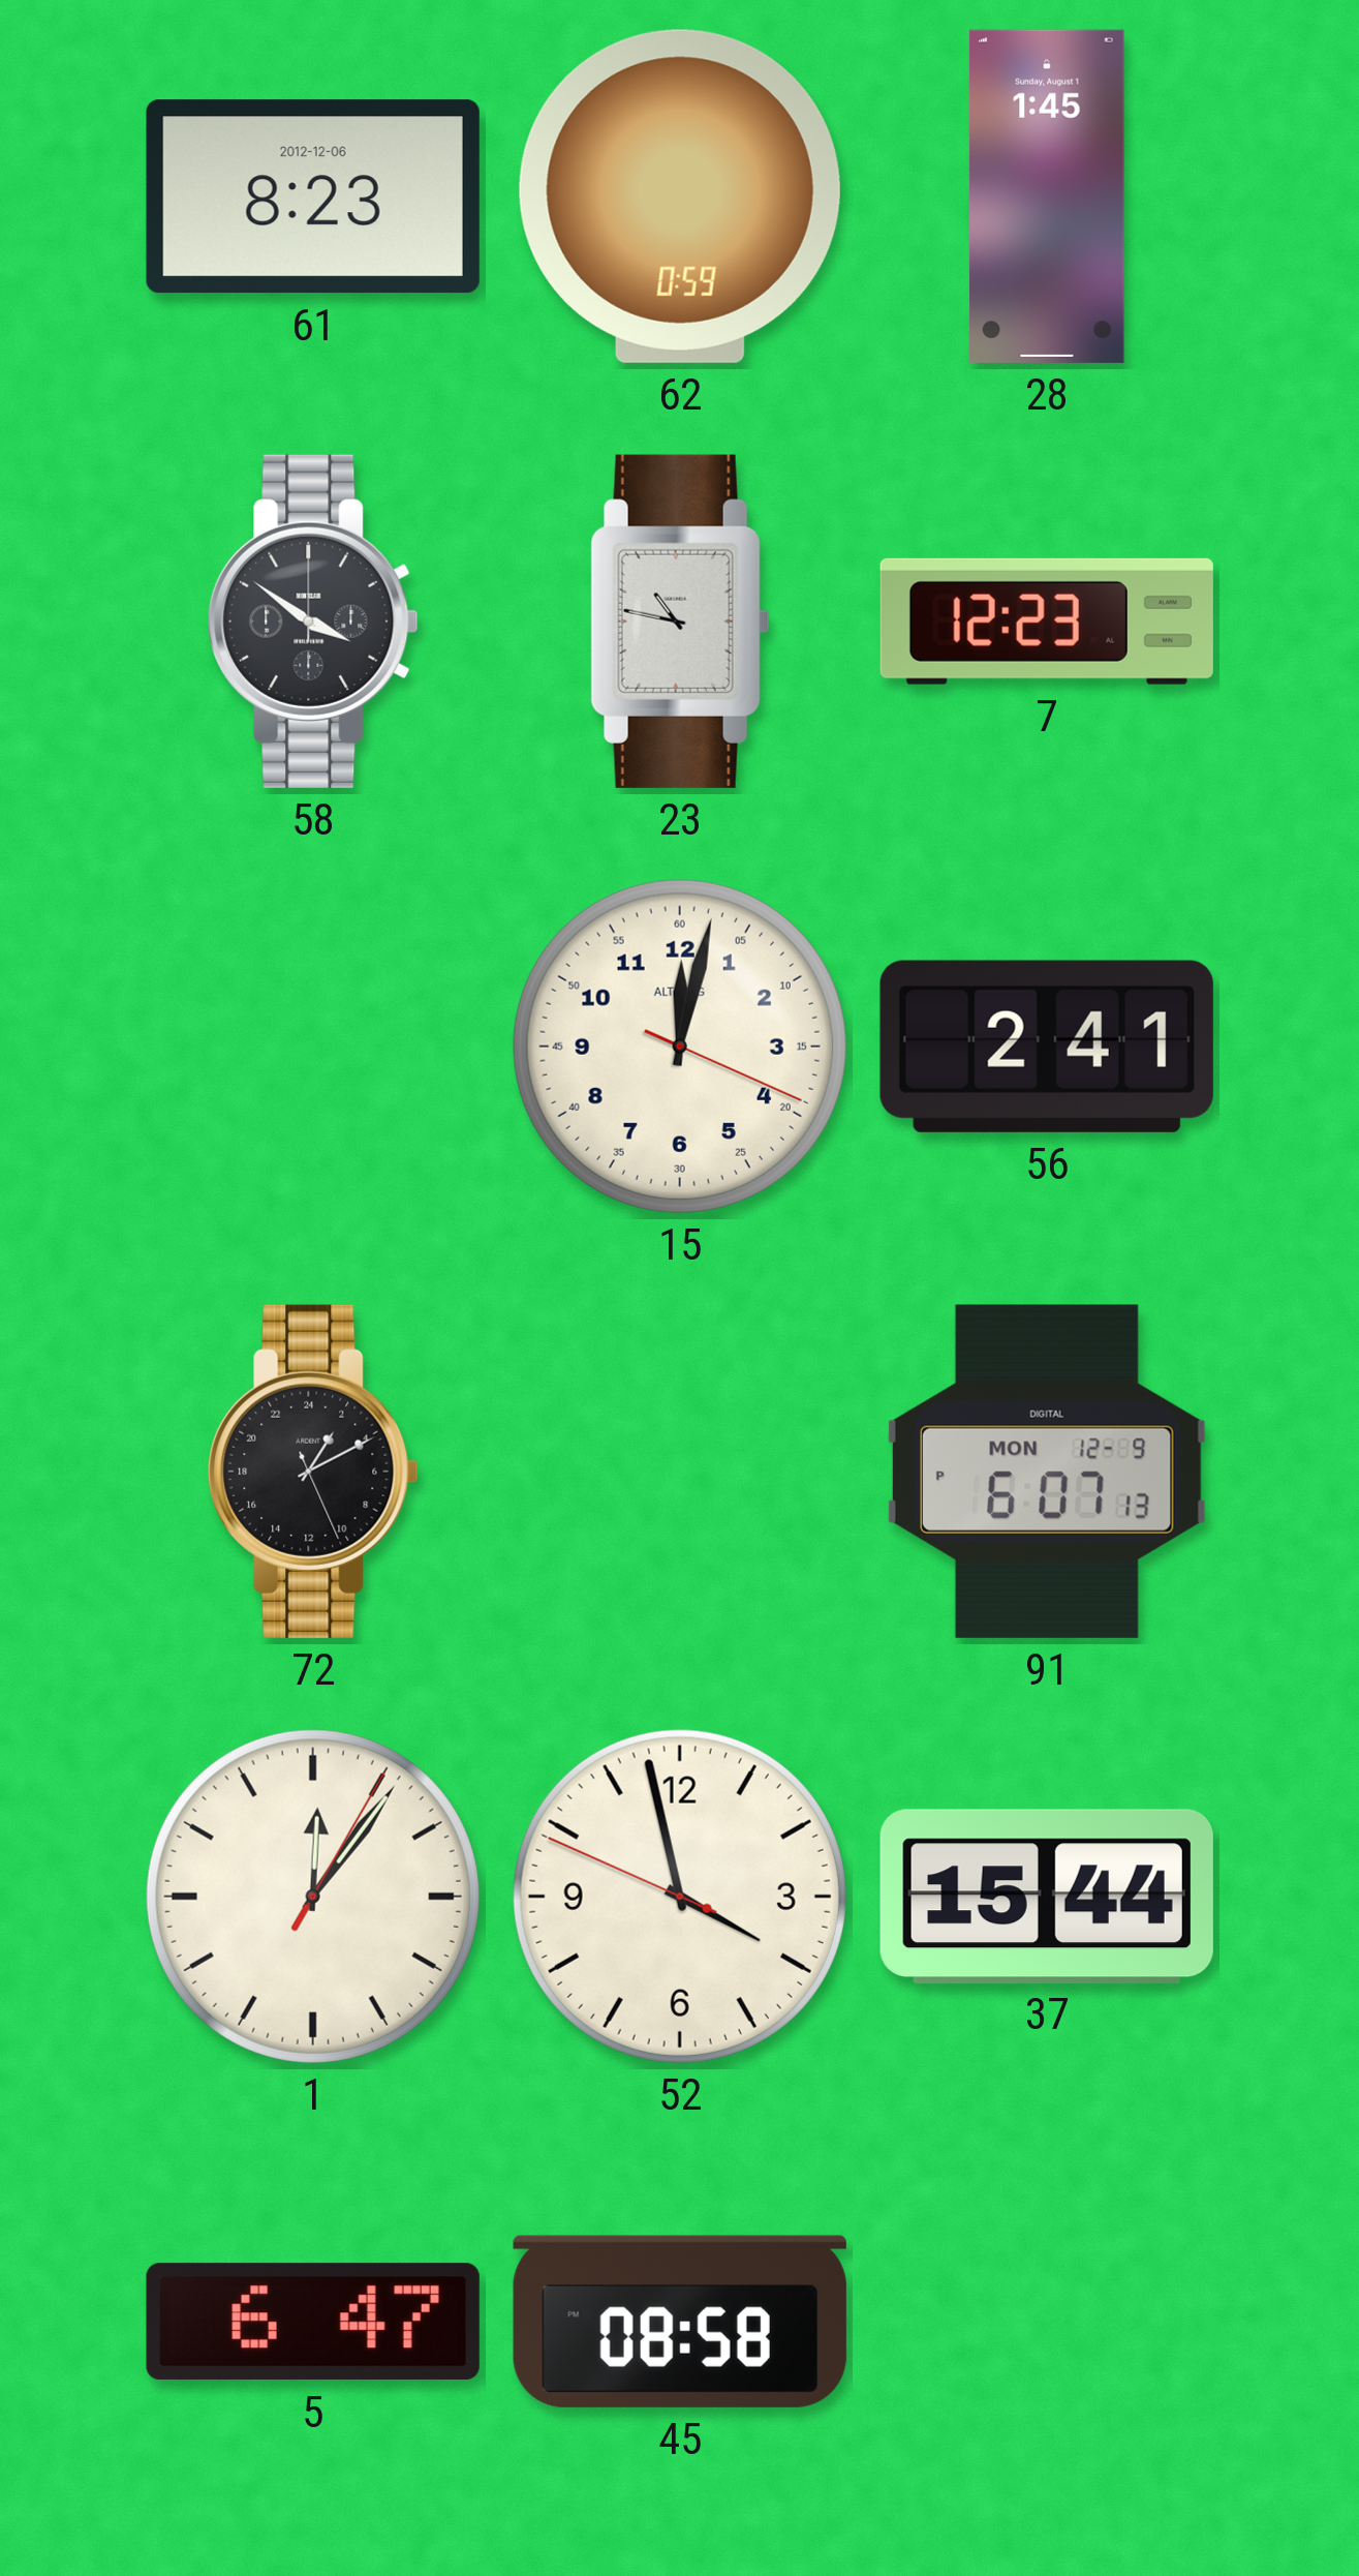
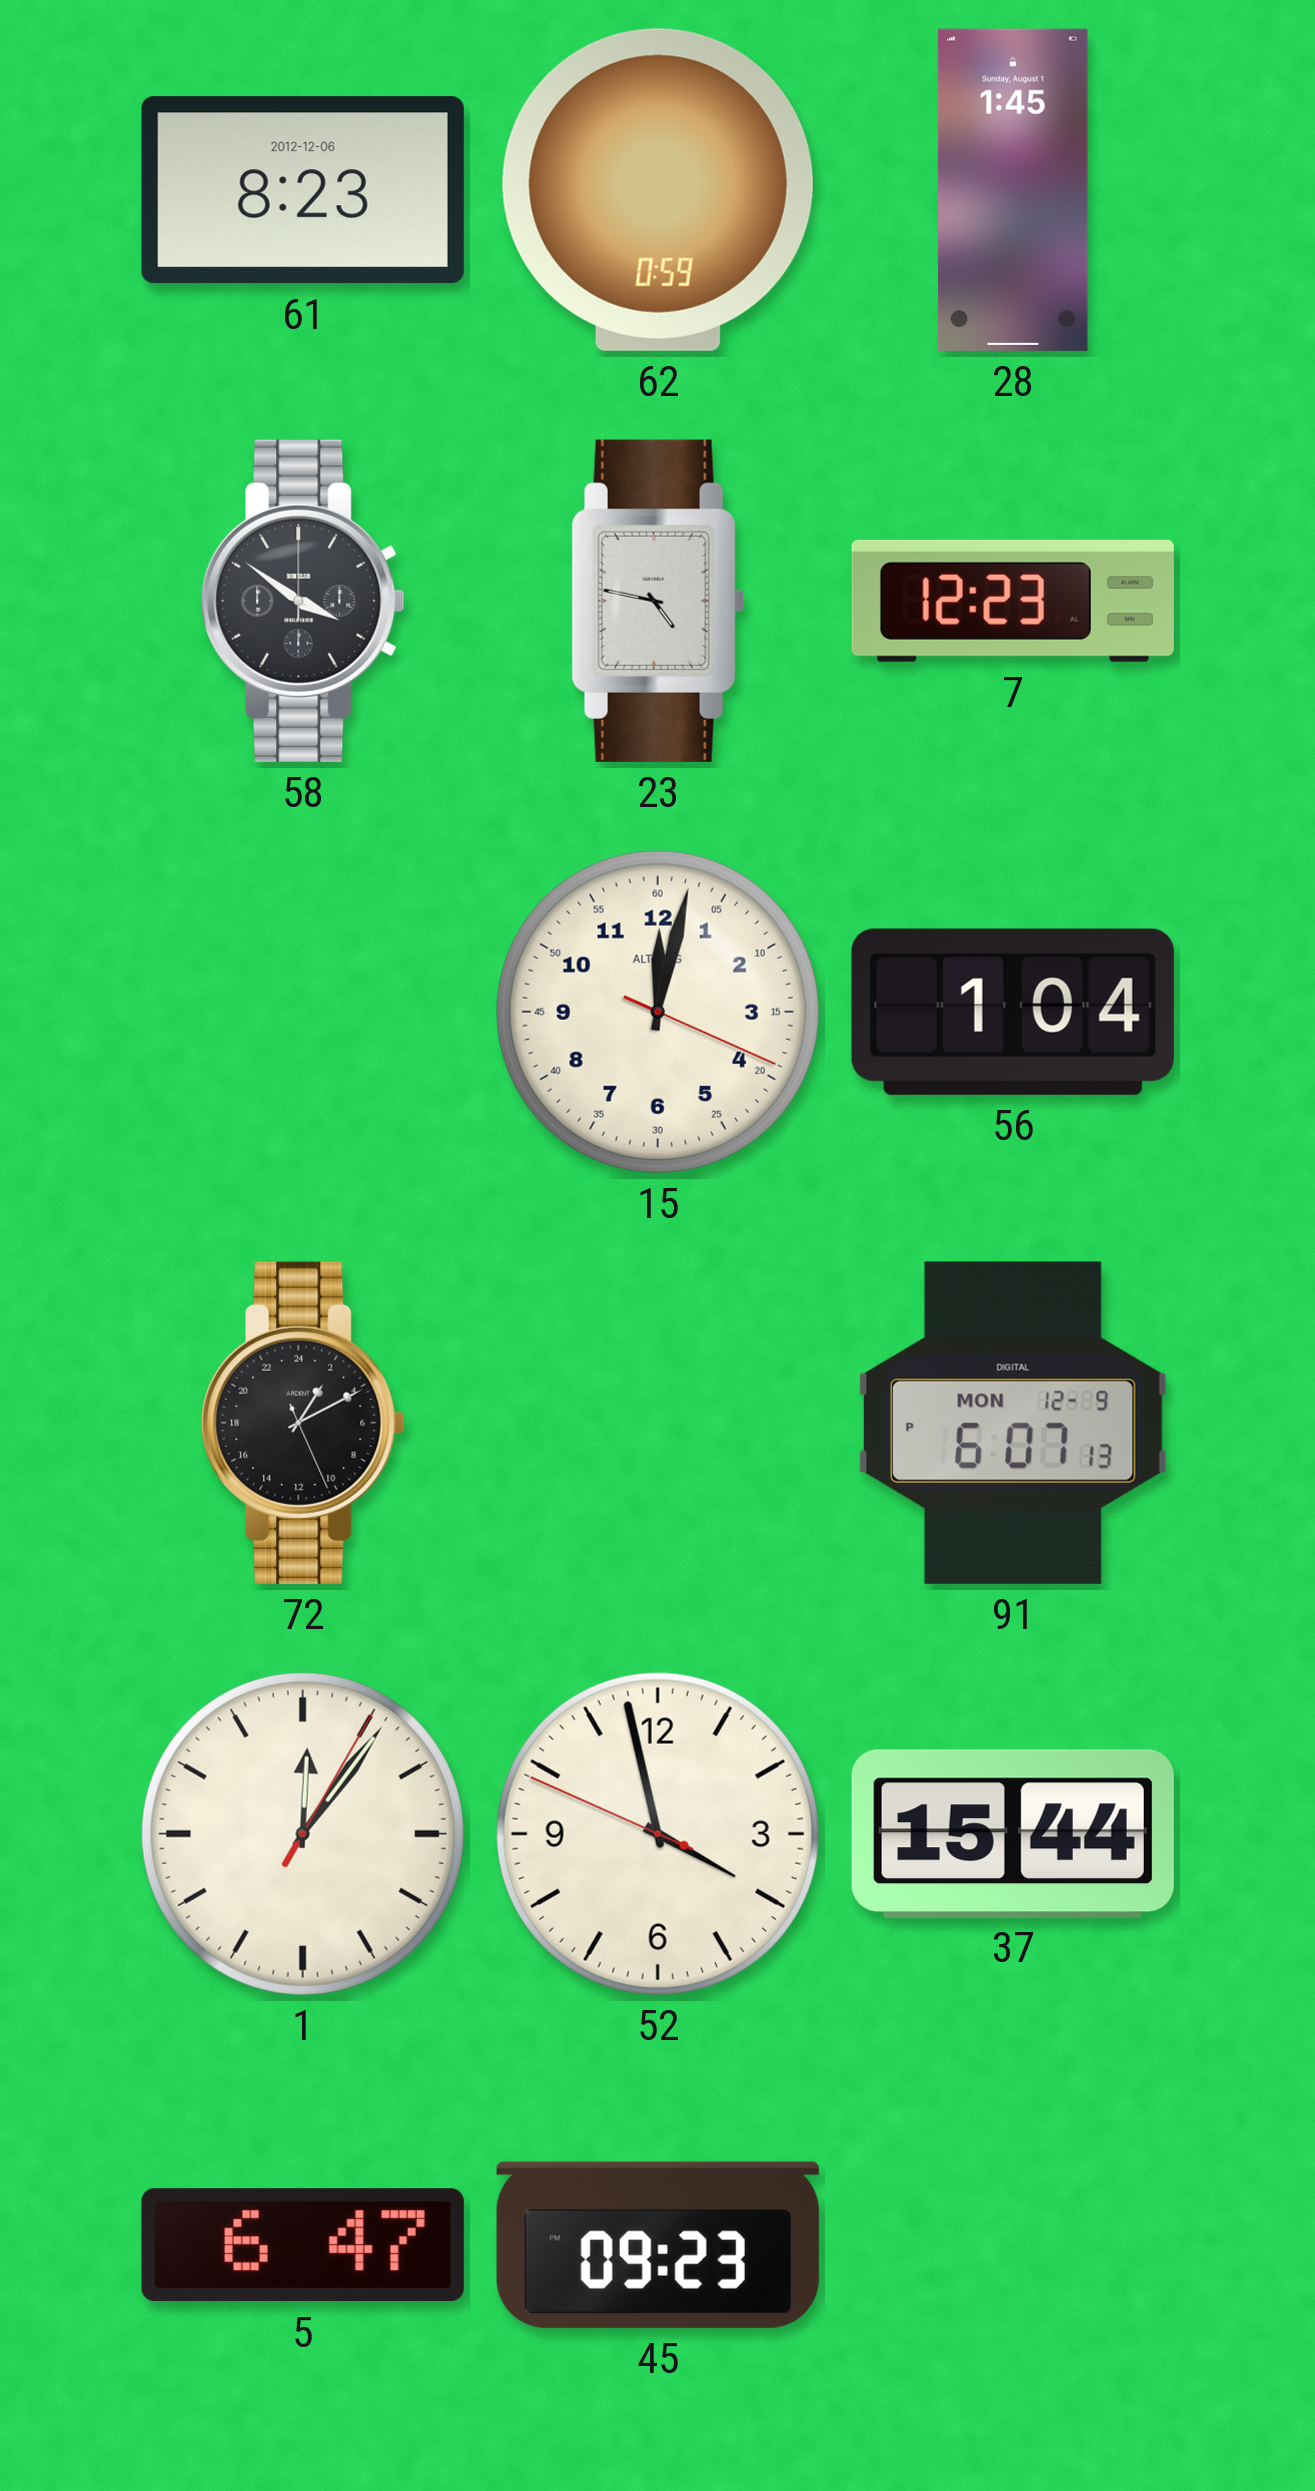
23: 10:47 -> 4:47
56: 2:41 -> 1:04
45: 08:58 -> 09:23
